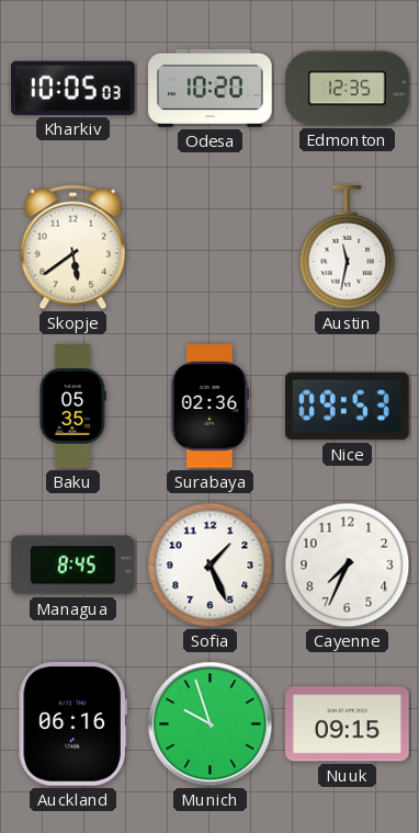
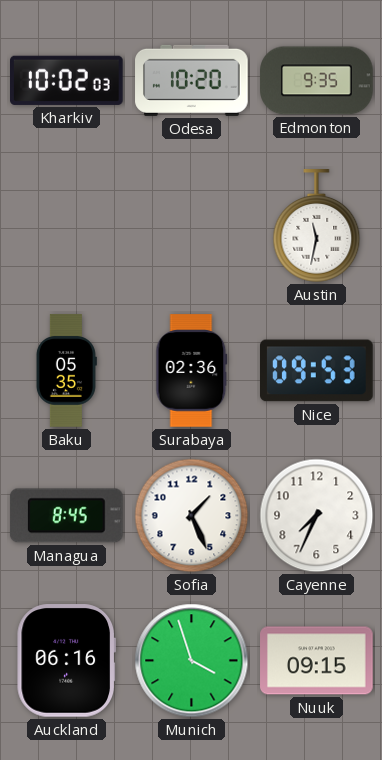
Kharkiv: 10:05 -> 10:02
Edmonton: 12:35 -> 9:35
Skopje: 5:39 -> none
Munich: 9:57 -> 3:57
